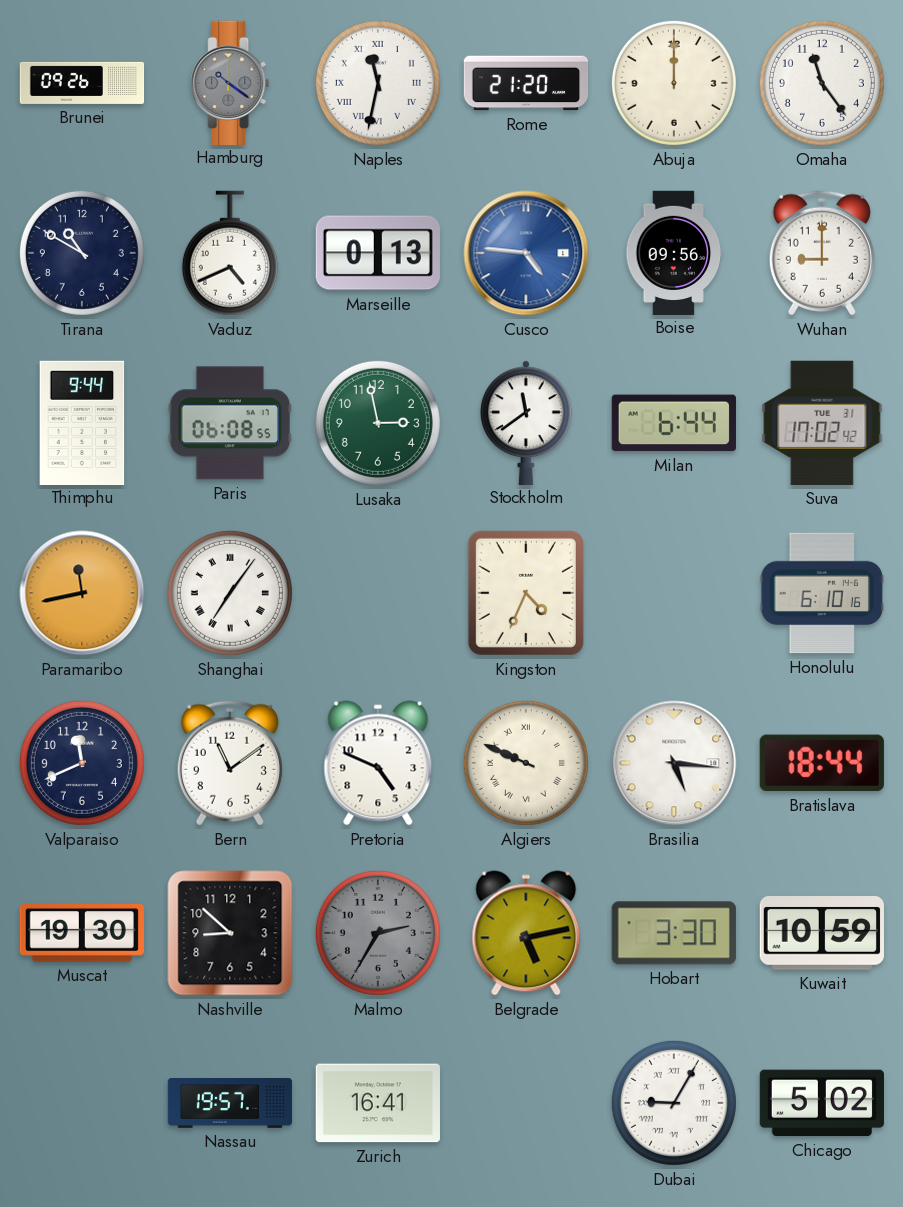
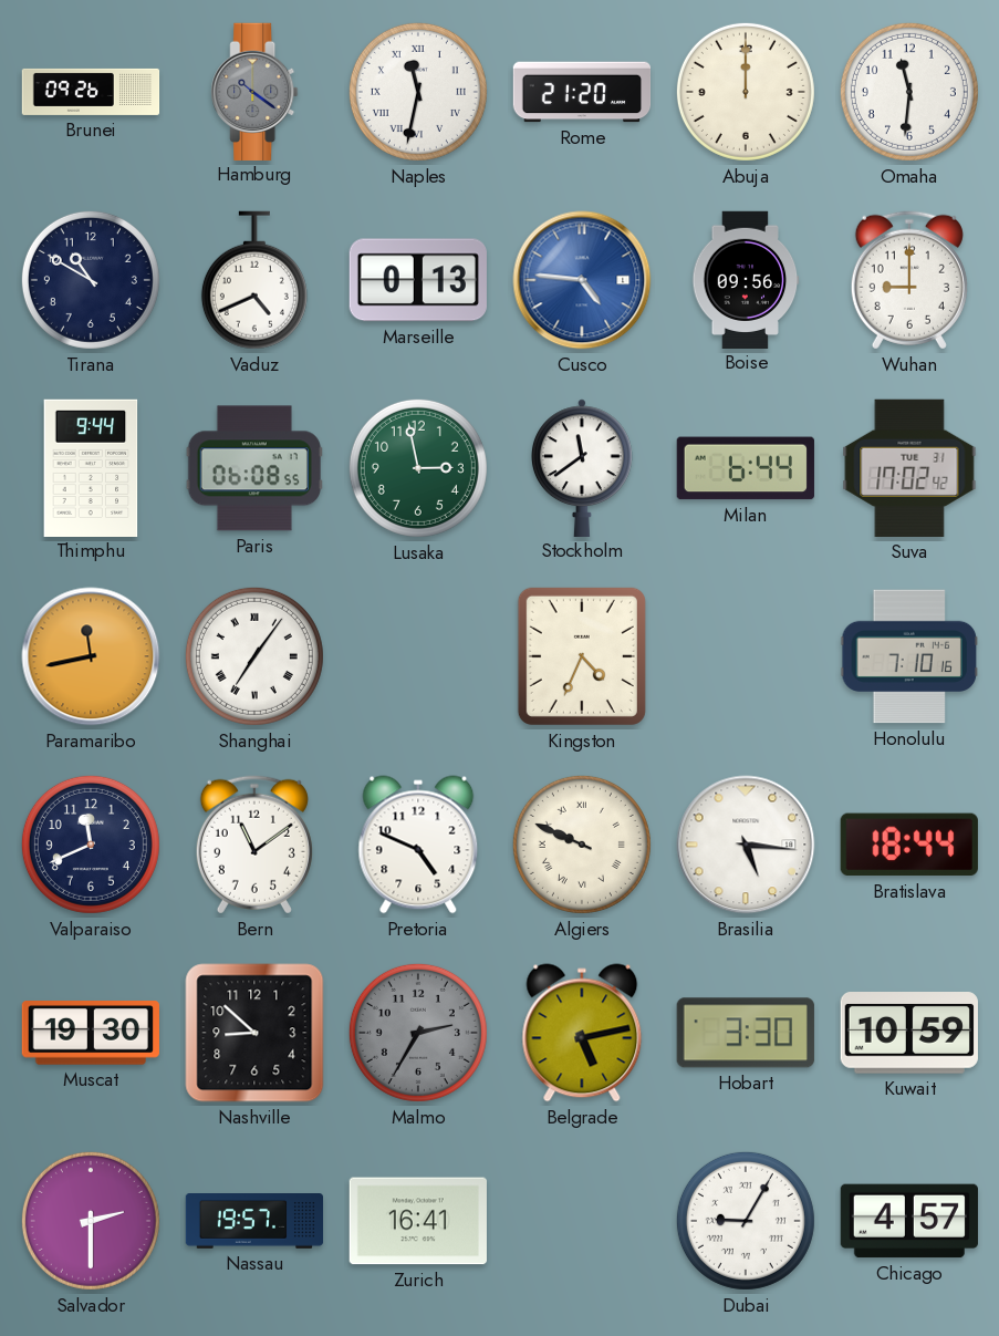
Omaha: 11:24 -> 11:31
Honolulu: 6:10 -> 7:10
Salvador: none -> 2:30
Chicago: 5:02 -> 4:57
